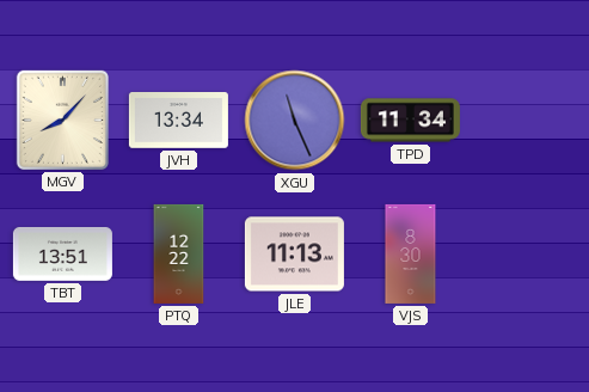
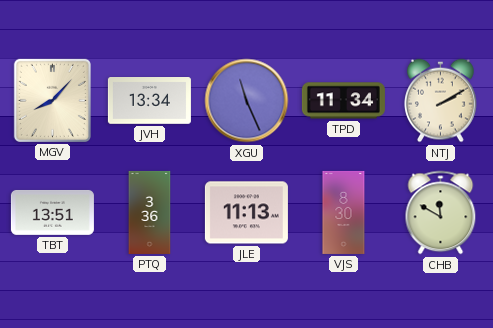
NTJ: none -> 2:10
PTQ: 12:22 -> 3:36
CHB: none -> 11:50
